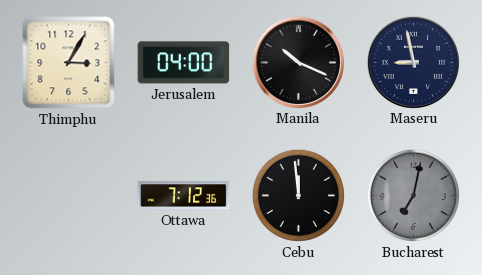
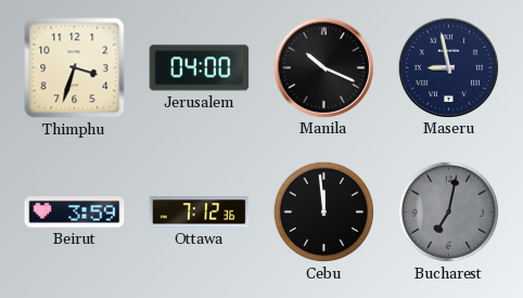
Thimphu: 3:05 -> 3:33
Beirut: none -> 3:59
